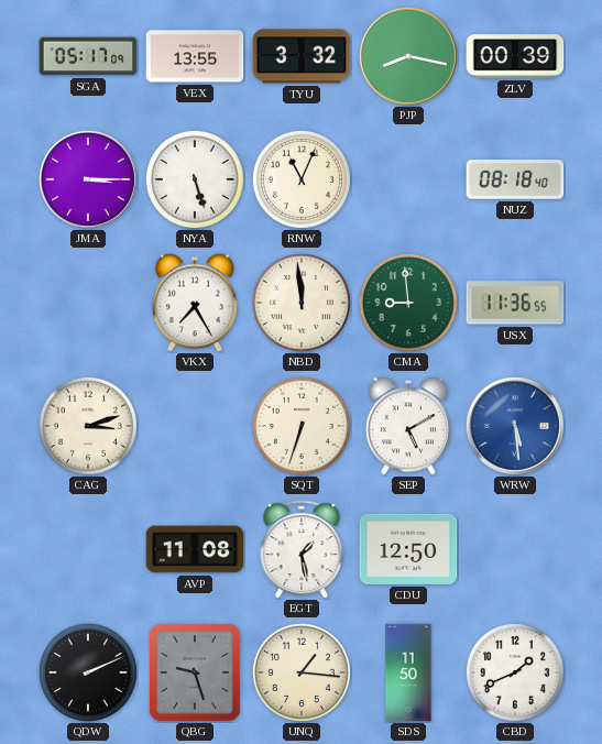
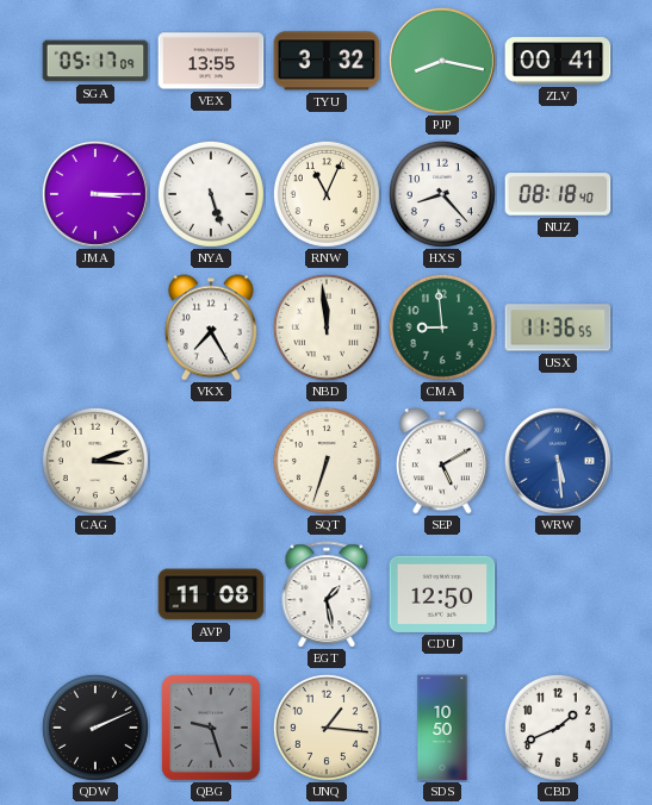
ZLV: 00:39 -> 00:41
HXS: none -> 8:23
SDS: 11:50 -> 10:50
